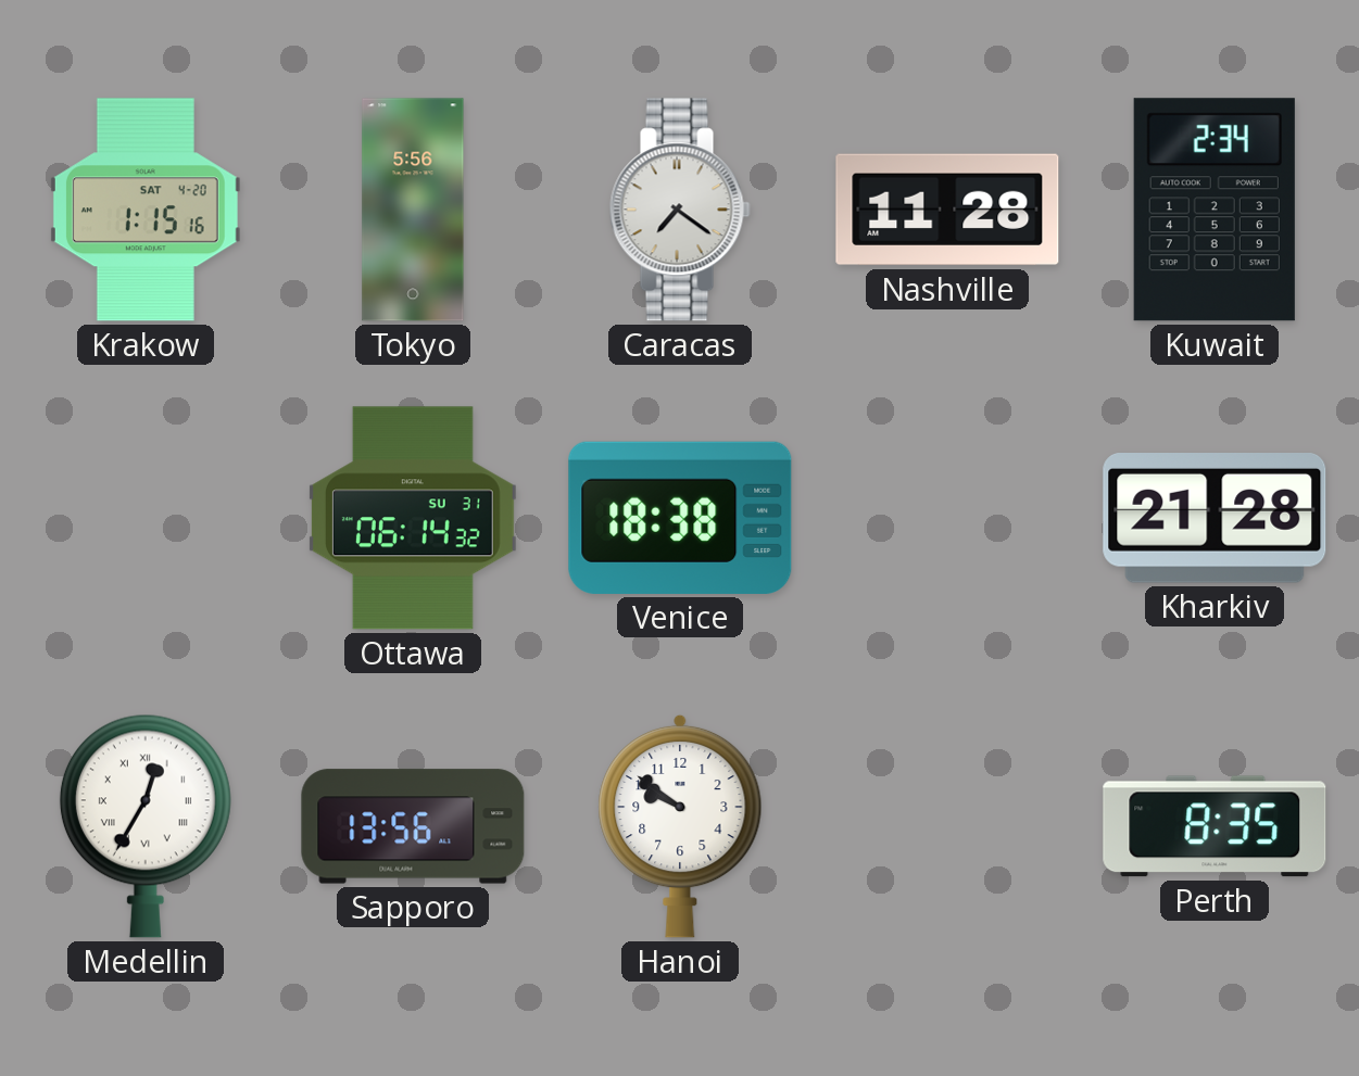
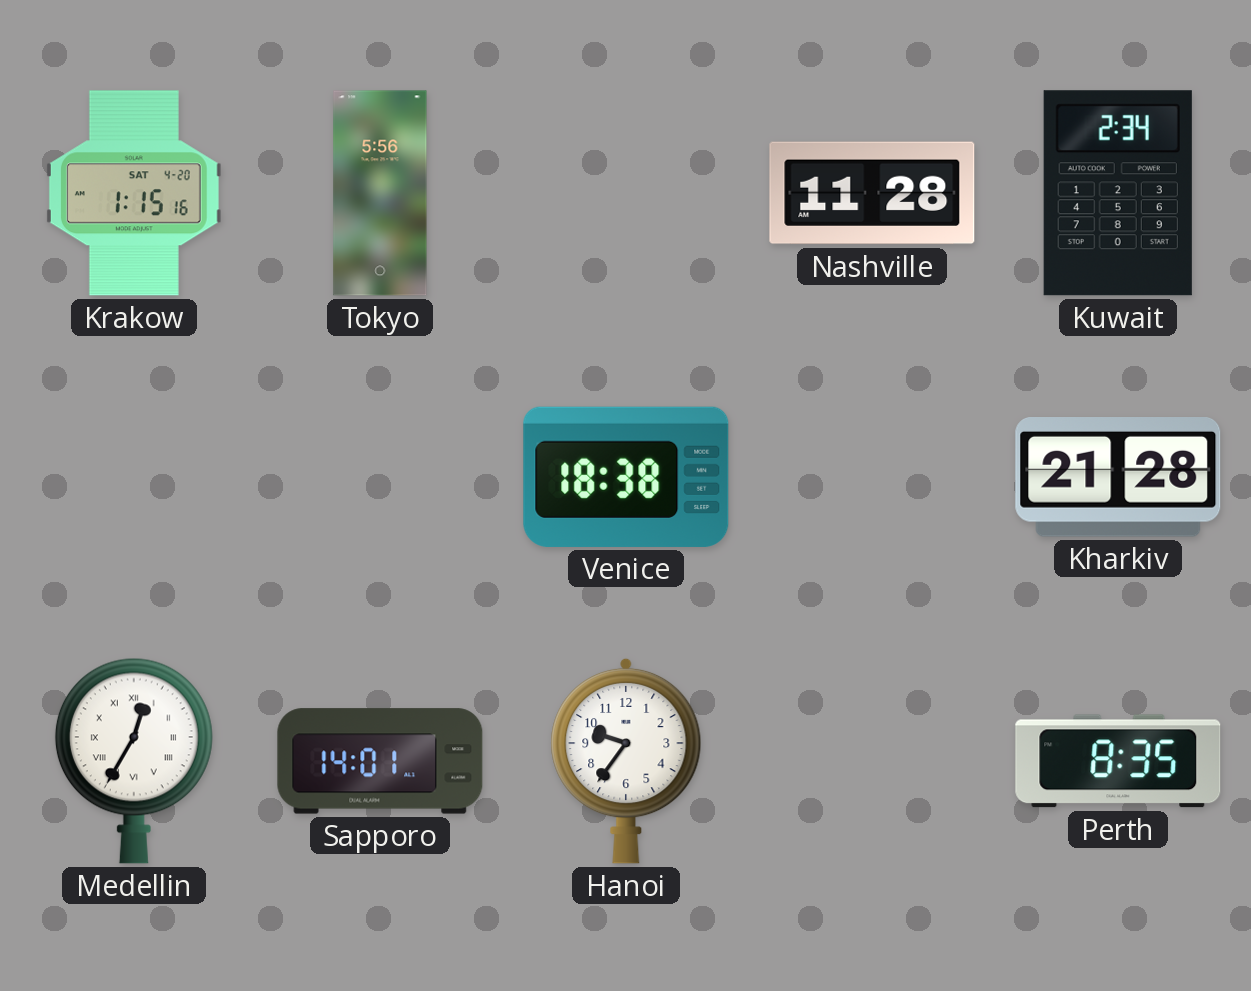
Caracas: 7:21 -> none
Ottawa: 06:14 -> none
Sapporo: 13:56 -> 14:01
Hanoi: 9:51 -> 9:36
